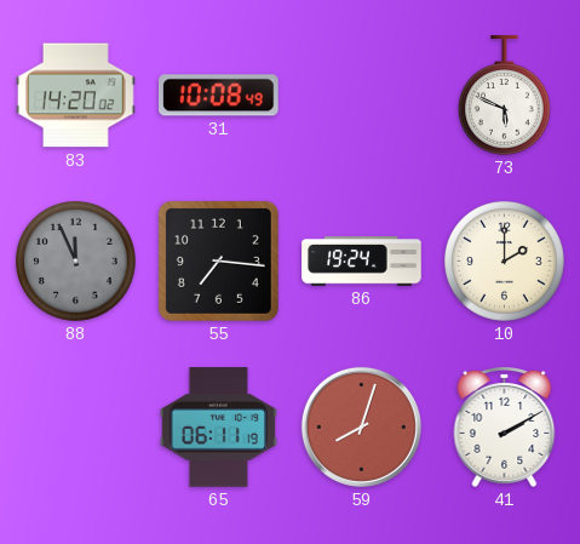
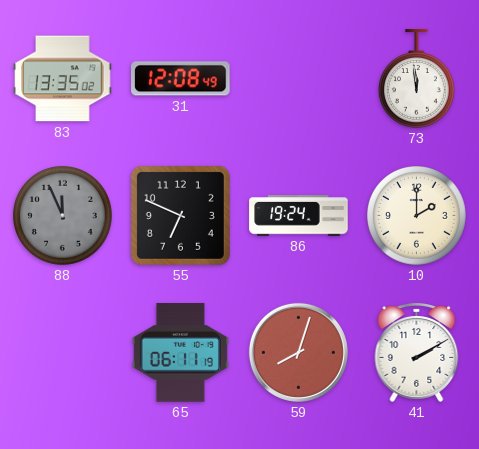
83: 14:20 -> 13:35
31: 10:08 -> 12:08
73: 5:49 -> 11:59
55: 7:16 -> 6:49
